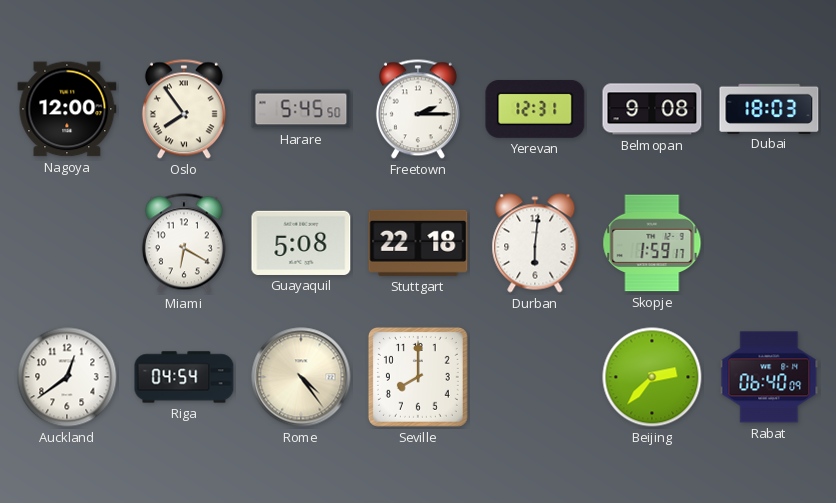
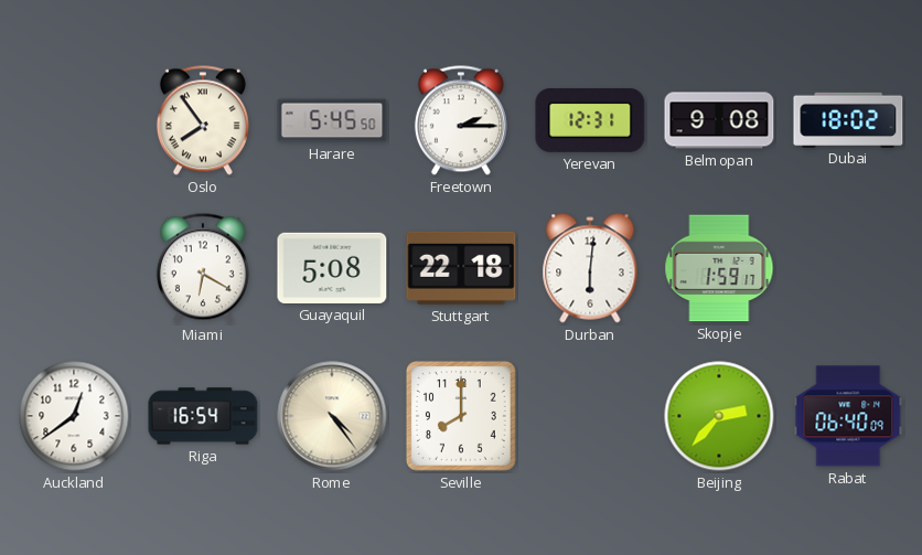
Nagoya: 12:00 -> none
Dubai: 18:03 -> 18:02
Riga: 04:54 -> 16:54
